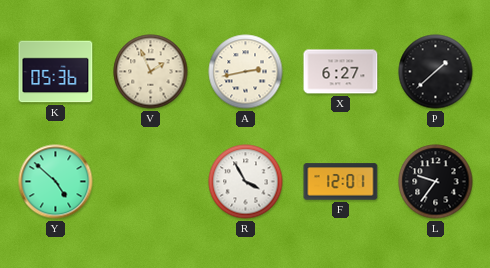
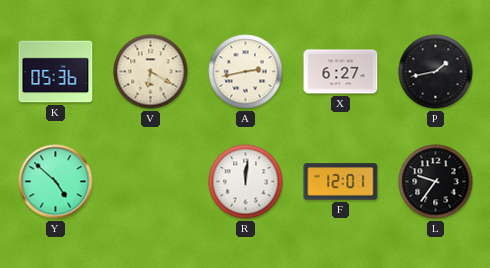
V: 1:56 -> 6:20
P: 1:38 -> 1:43
R: 3:55 -> 12:01
